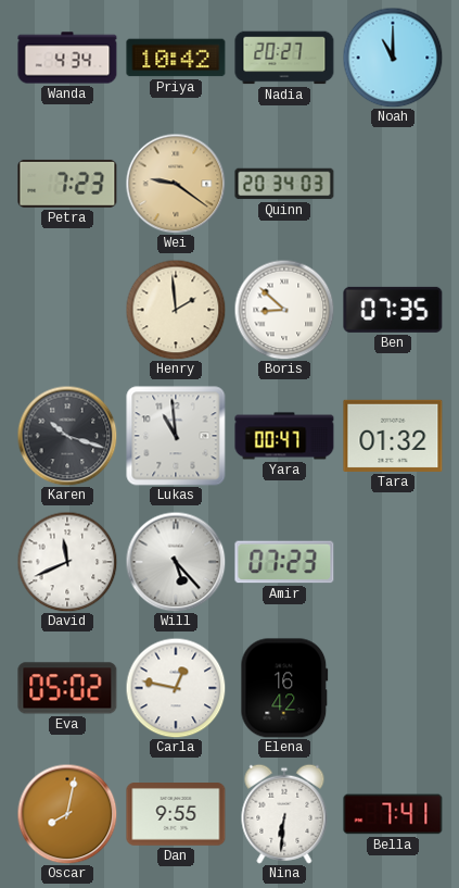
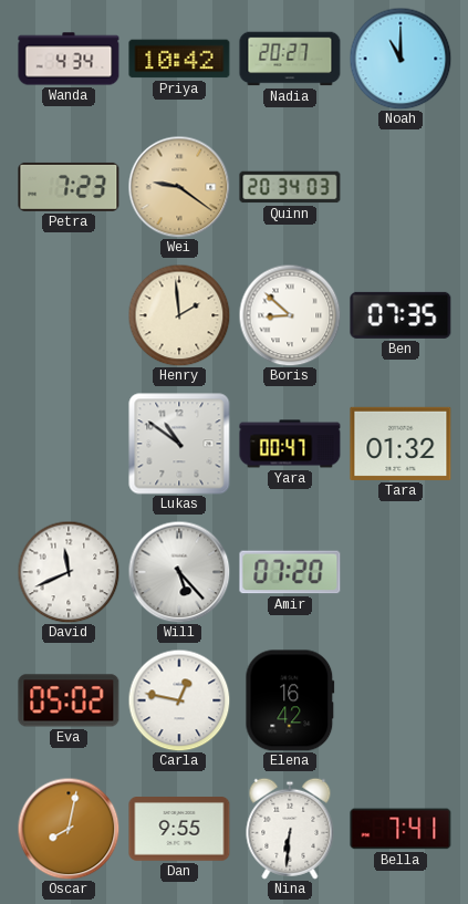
Karen: 10:18 -> none
Lukas: 10:59 -> 10:51
Amir: 07:23 -> 07:20
